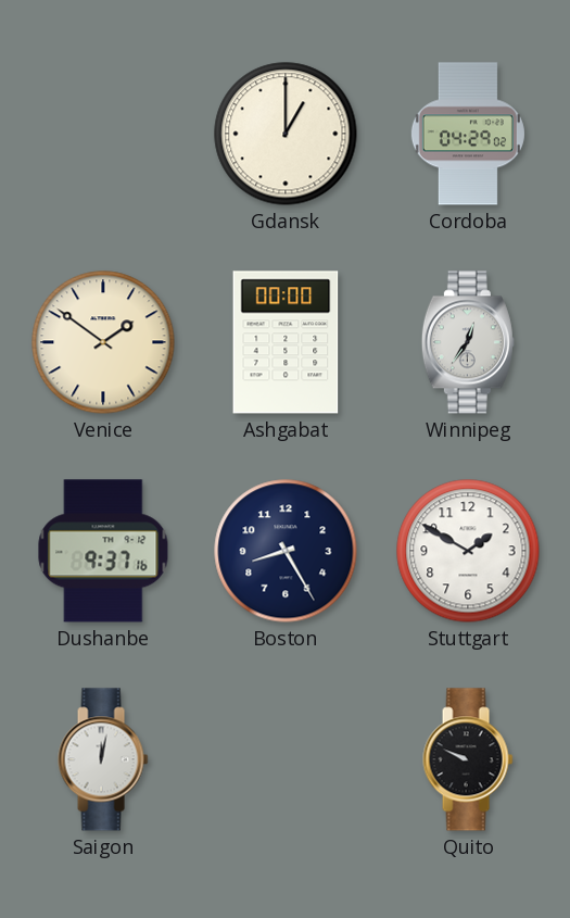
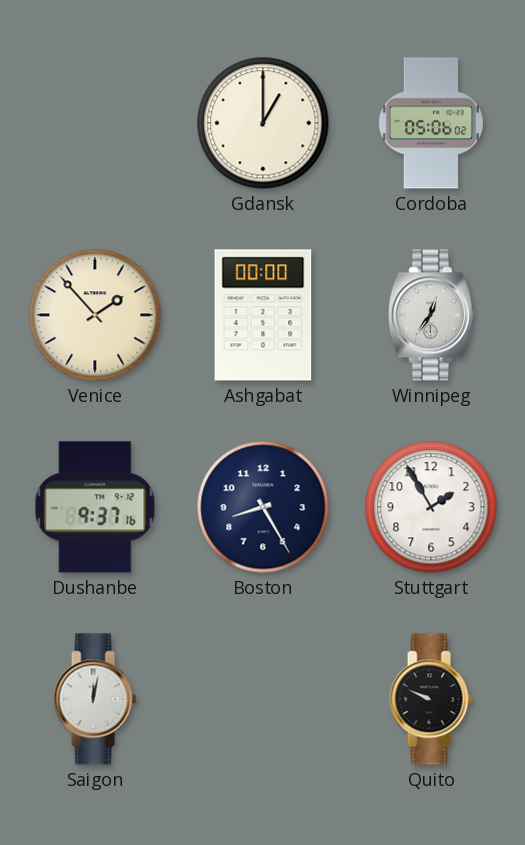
Cordoba: 04:29 -> 05:06
Venice: 1:51 -> 1:53
Stuttgart: 1:50 -> 1:55
